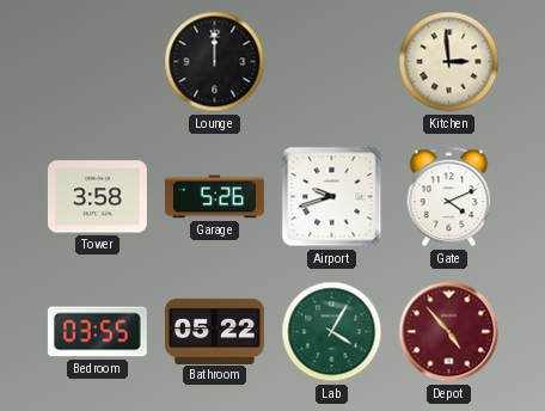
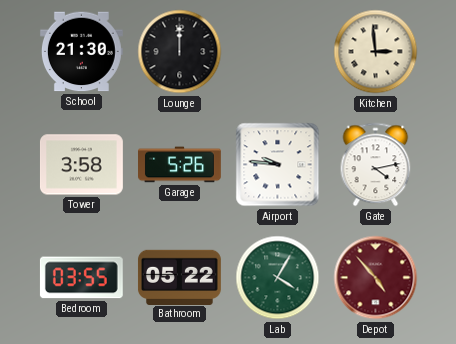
School: none -> 21:30
Airport: 9:42 -> 9:46
Gate: 4:11 -> 4:13
